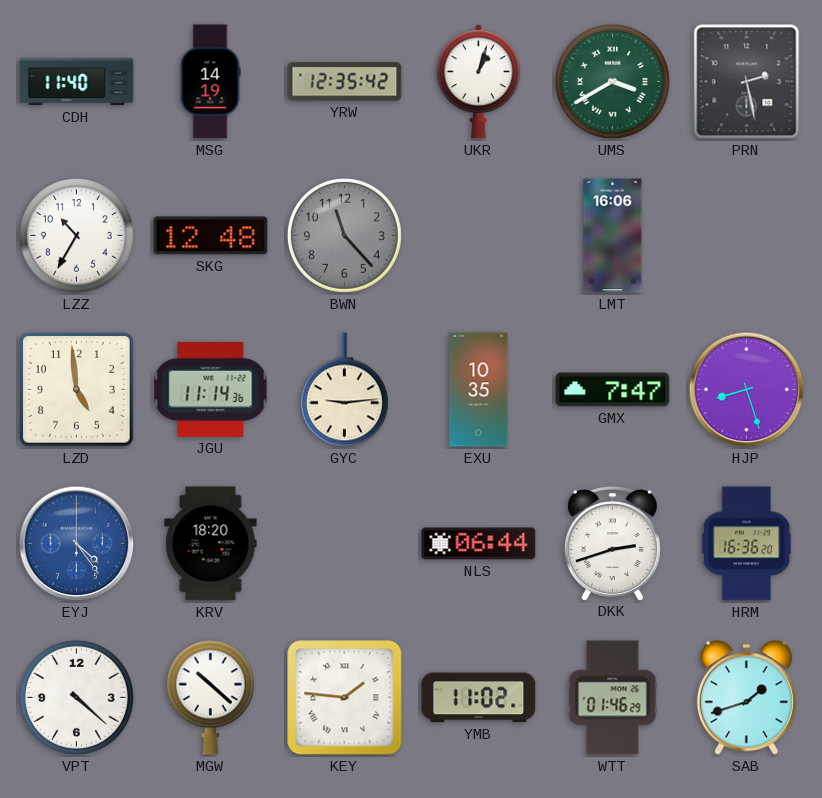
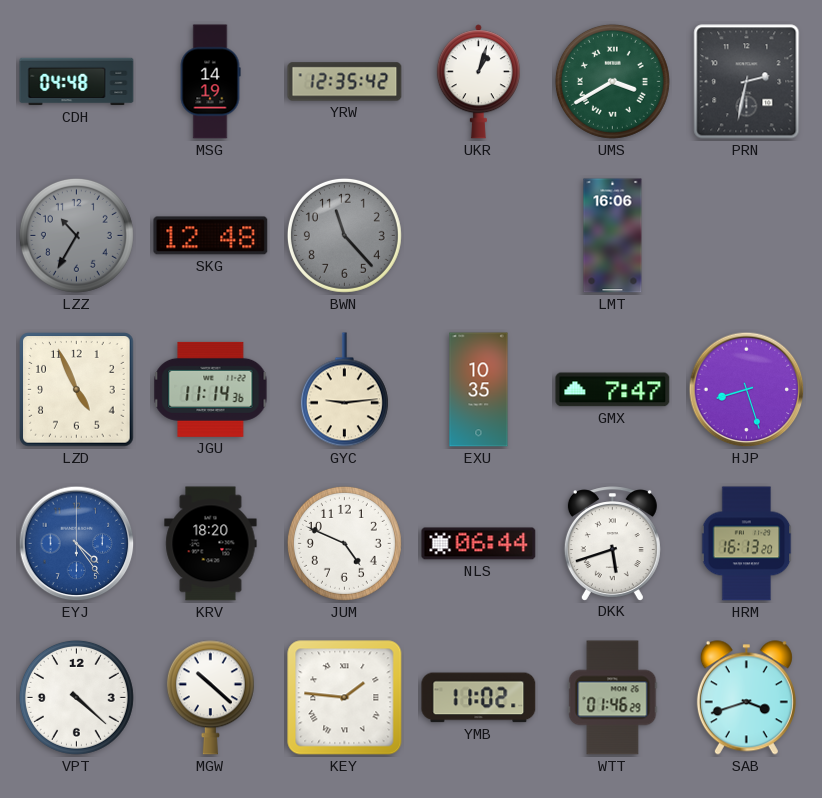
CDH: 11:40 -> 04:48
PRN: 2:28 -> 2:32
LZZ dial: white -> grey
LZD: 4:59 -> 4:56
JUM: none -> 4:49
DKK: 2:42 -> 5:42
HRM: 16:36 -> 16:13
SAB: 1:42 -> 3:42
